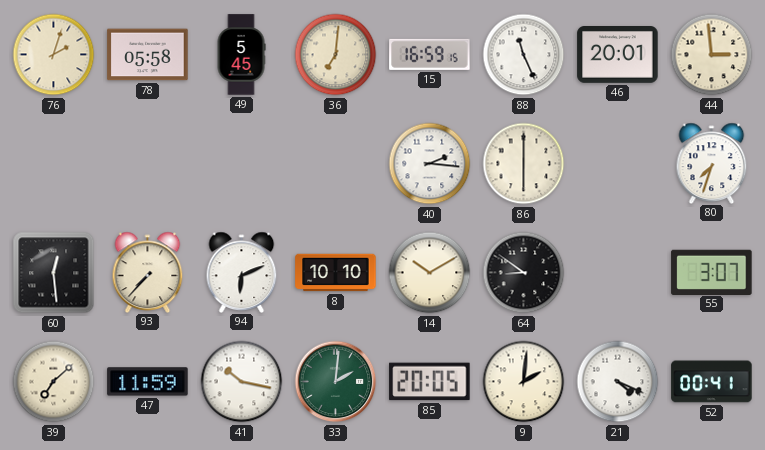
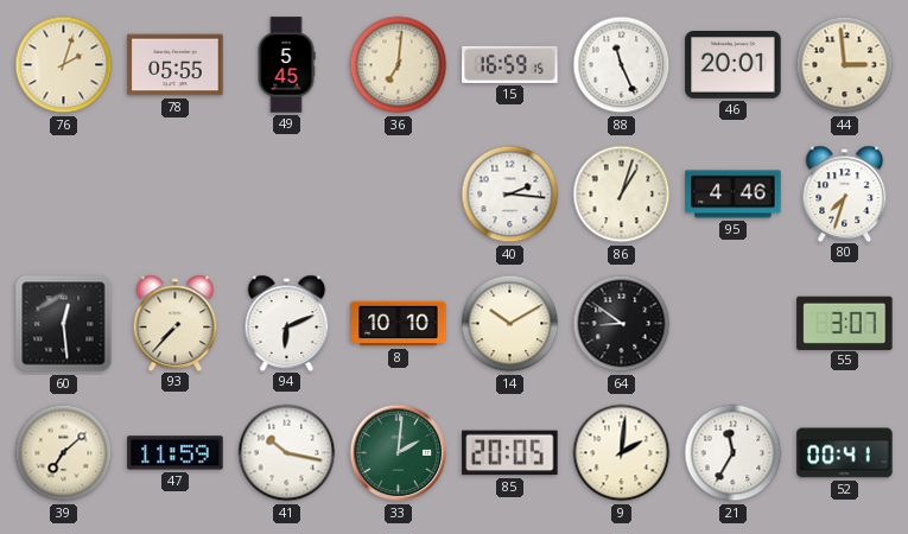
78: 05:58 -> 05:55
86: 6:00 -> 1:03
95: none -> 4:46
21: 4:19 -> 11:35
